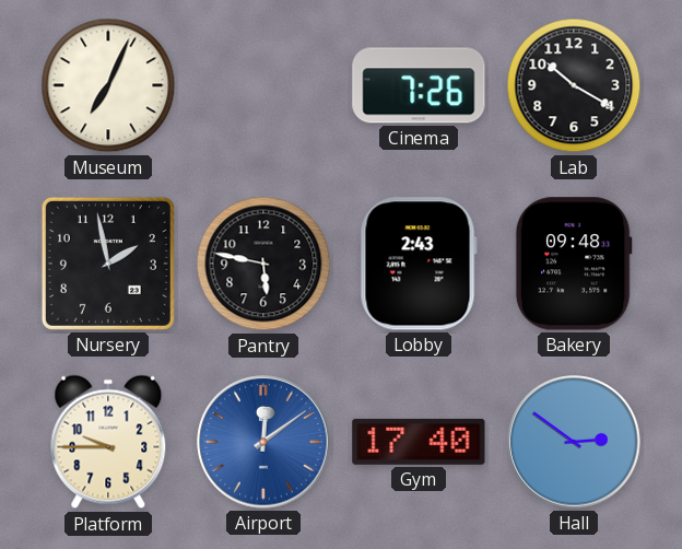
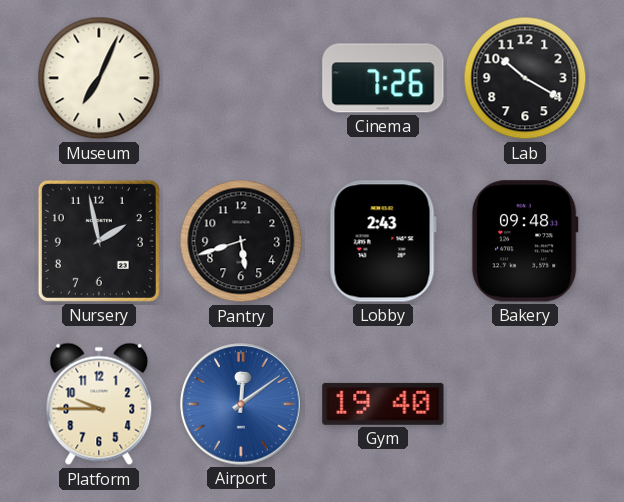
Pantry: 5:47 -> 5:42
Gym: 17:40 -> 19:40
Hall: 2:51 -> none
